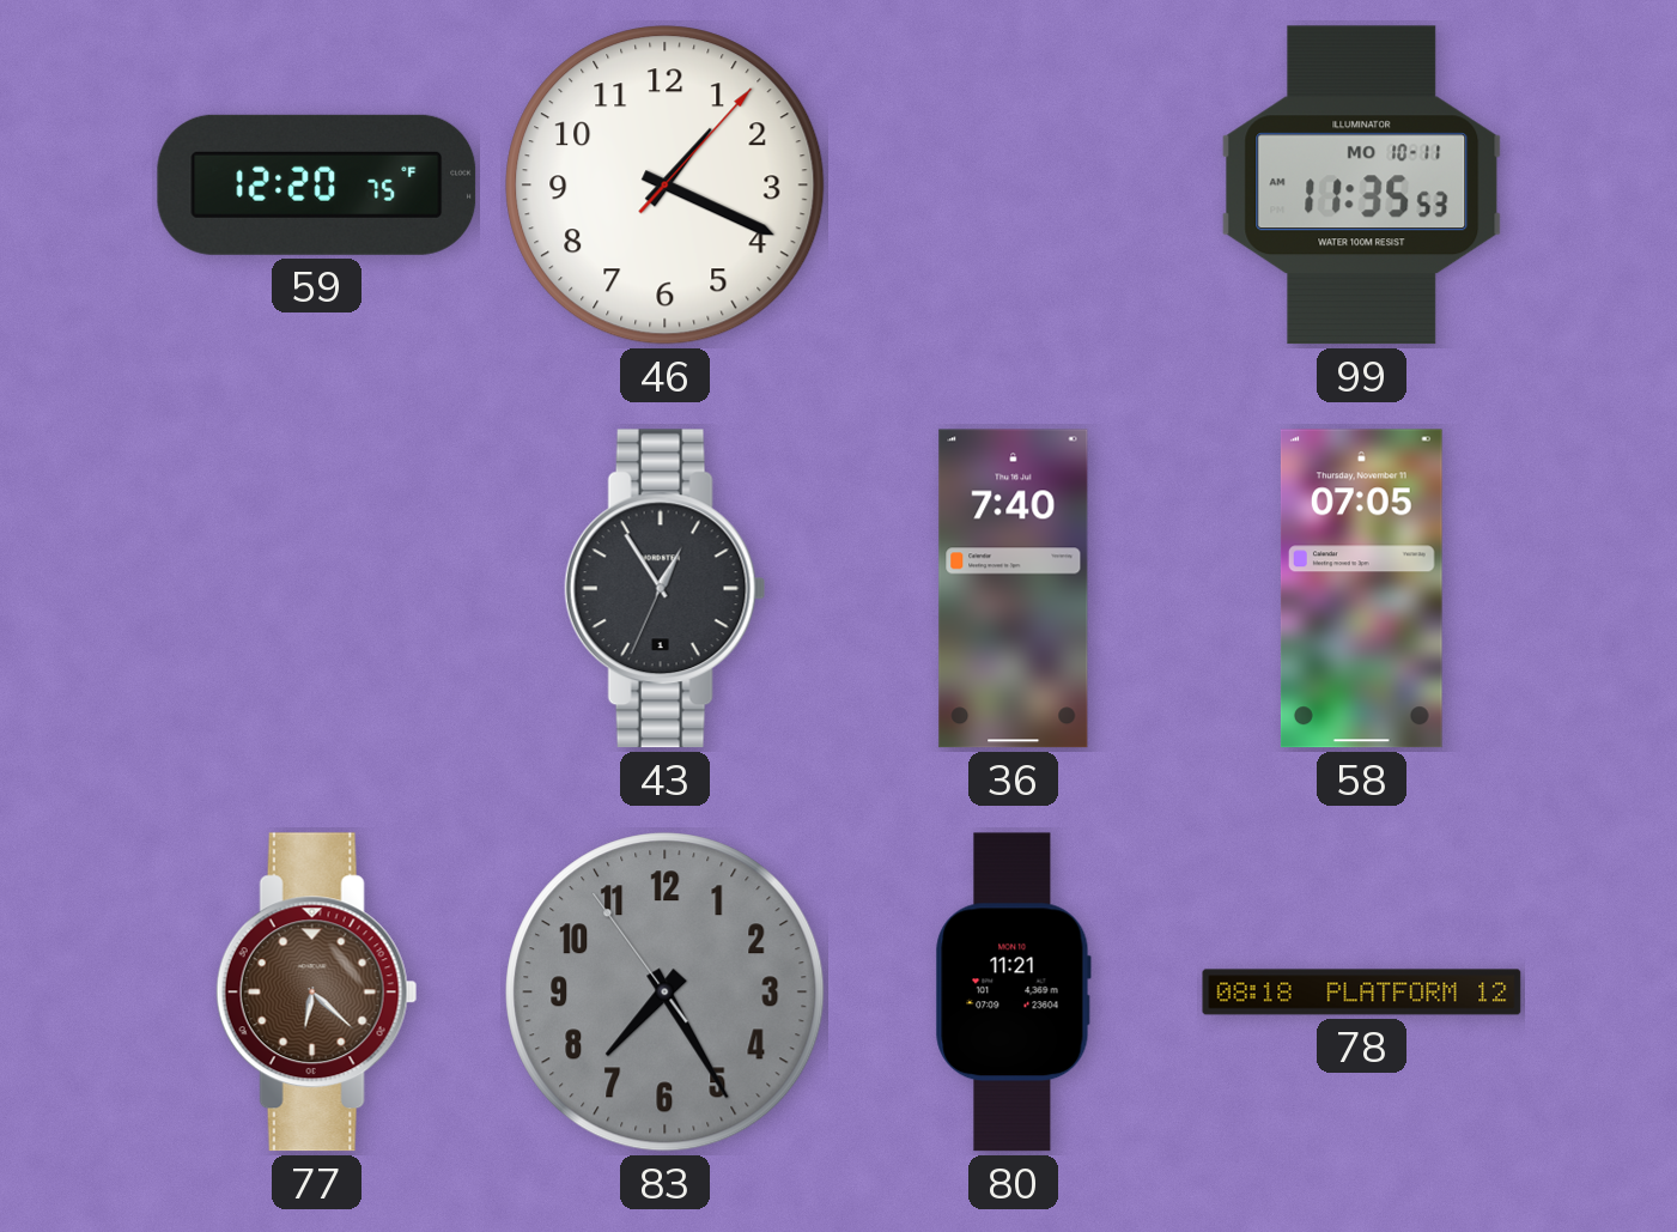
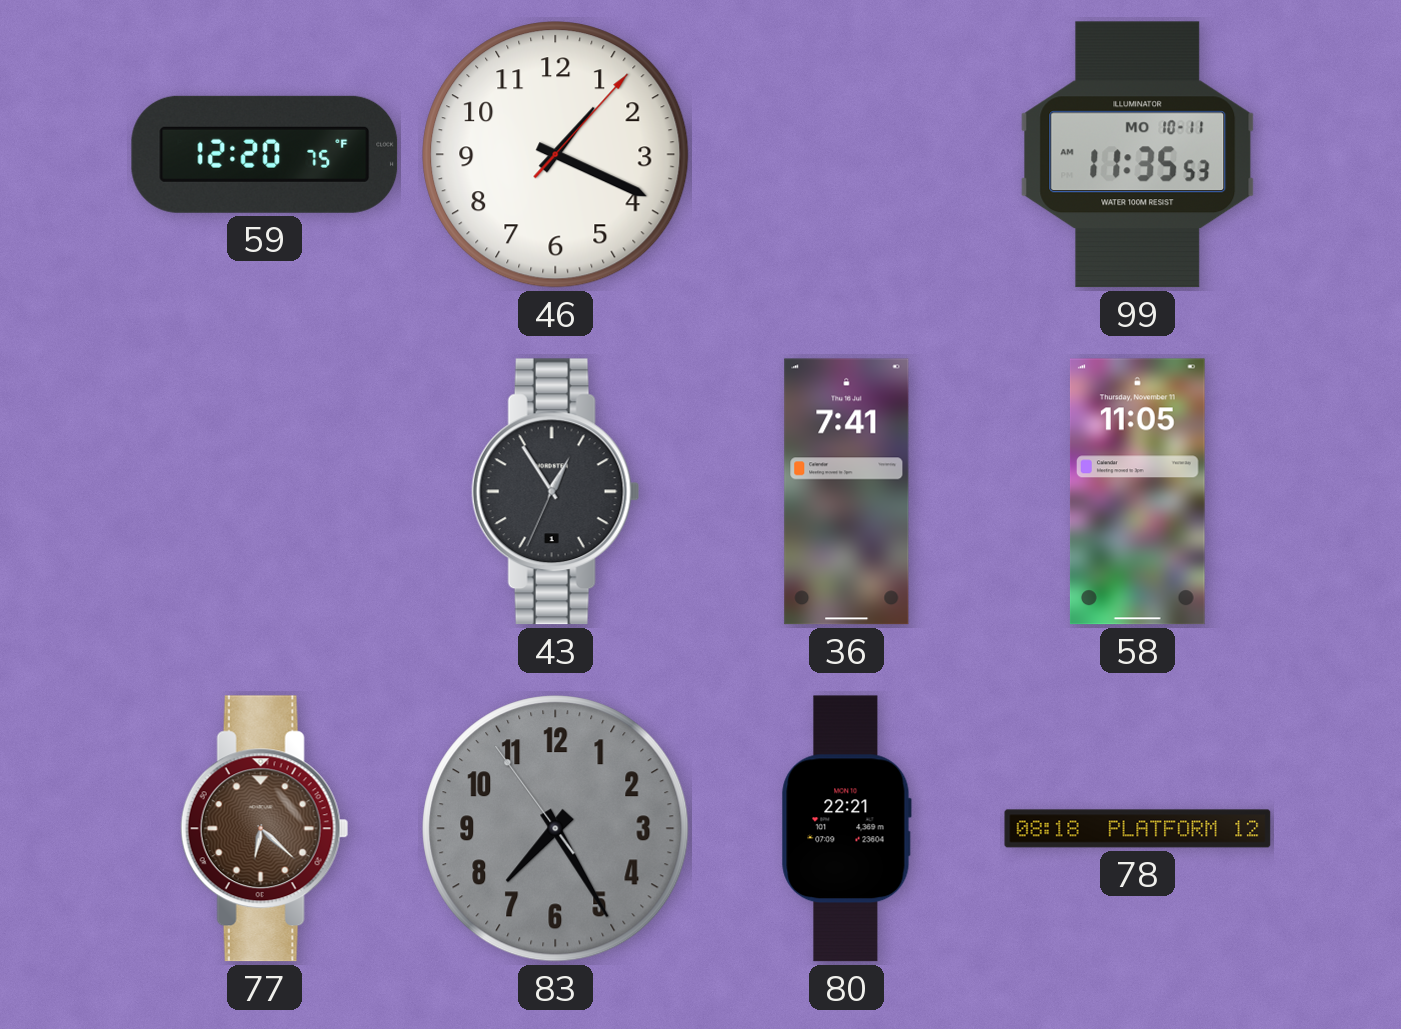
36: 7:40 -> 7:41
58: 07:05 -> 11:05
80: 11:21 -> 22:21
